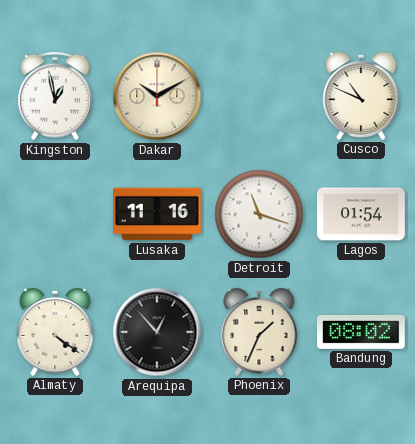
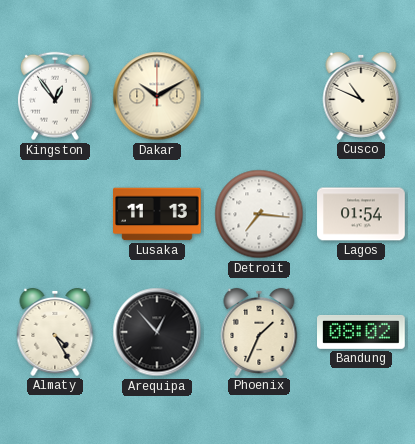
Kingston: 12:58 -> 12:54
Lusaka: 11:16 -> 11:13
Detroit: 11:18 -> 7:16
Almaty: 4:21 -> 4:25
